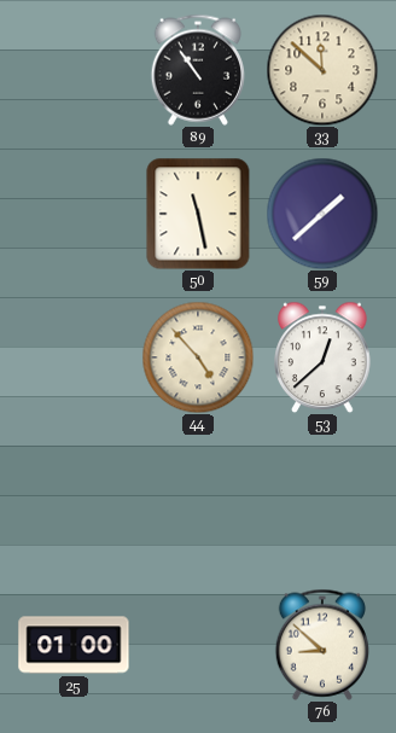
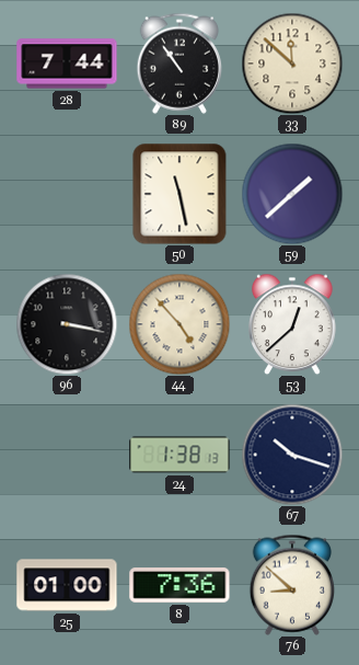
28: none -> 7:44
96: none -> 3:17
24: none -> 1:38
67: none -> 10:18
8: none -> 7:36
